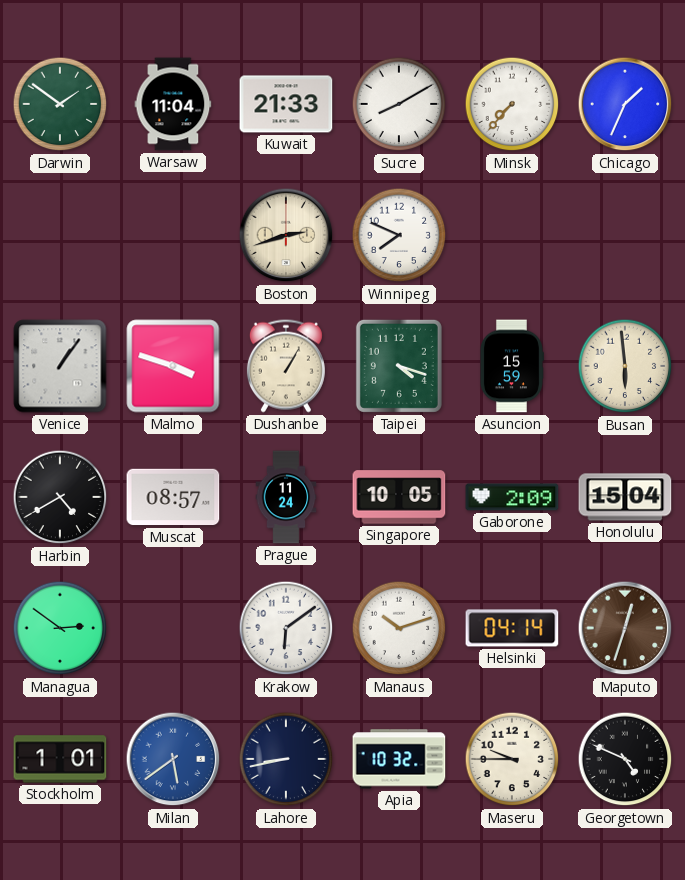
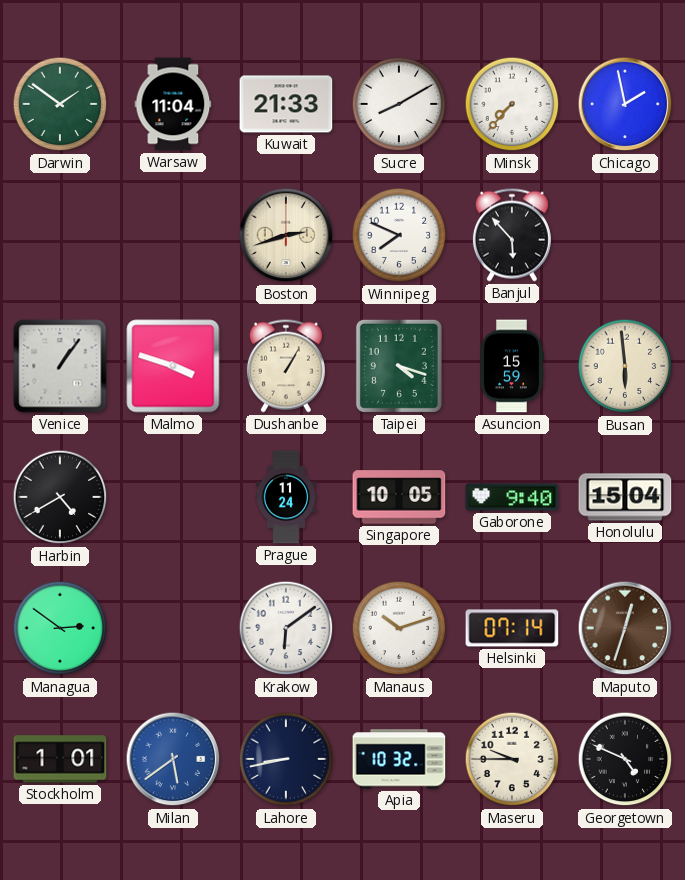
Chicago: 1:34 -> 1:58
Banjul: none -> 5:53
Muscat: 08:57 -> none
Gaborone: 2:09 -> 9:40
Helsinki: 04:14 -> 07:14
